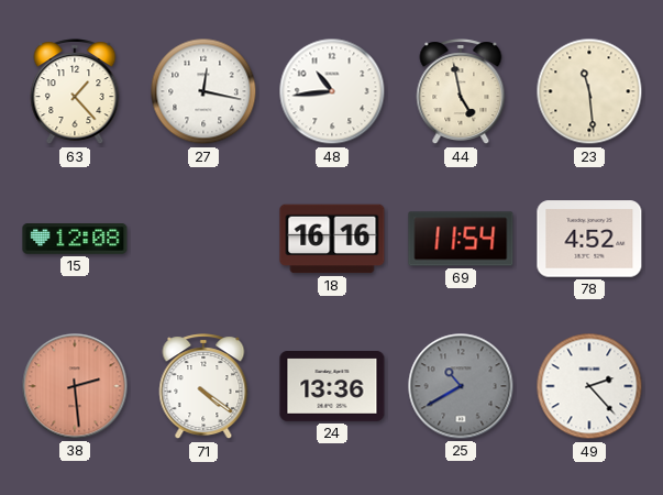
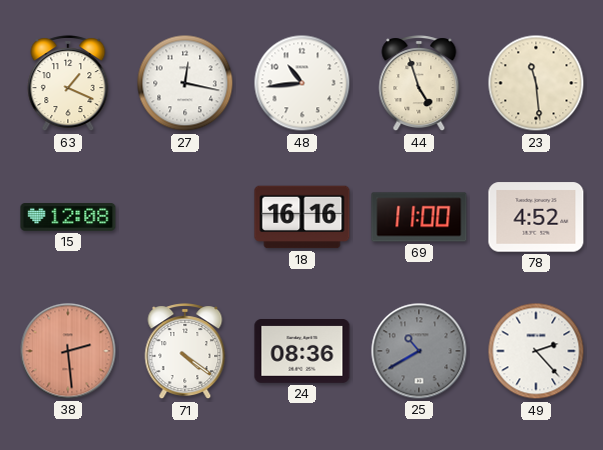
63: 1:23 -> 1:19
44: 4:58 -> 4:57
69: 11:54 -> 11:00
24: 13:36 -> 08:36
